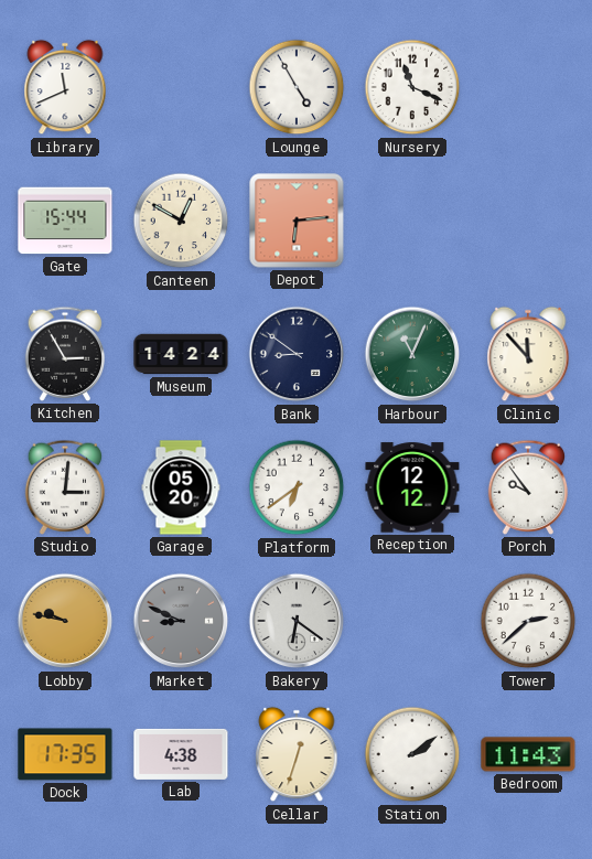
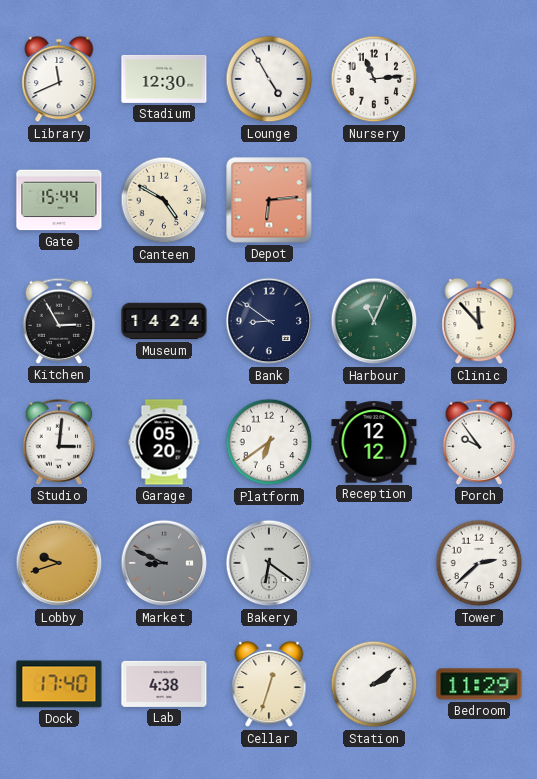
Stadium: none -> 12:30
Nursery: 11:19 -> 11:14
Canteen: 12:50 -> 4:50
Lobby: 9:47 -> 9:42
Dock: 17:35 -> 17:40
Bedroom: 11:43 -> 11:29
